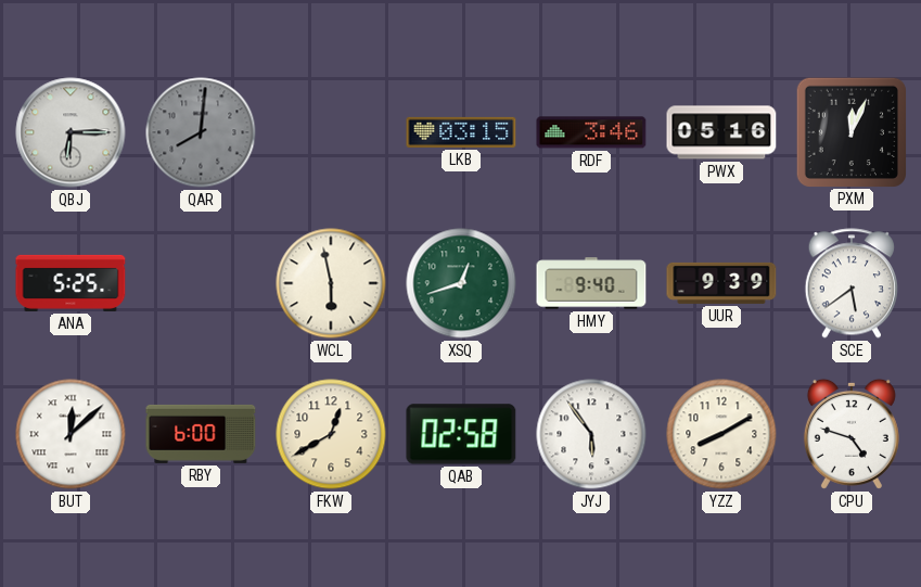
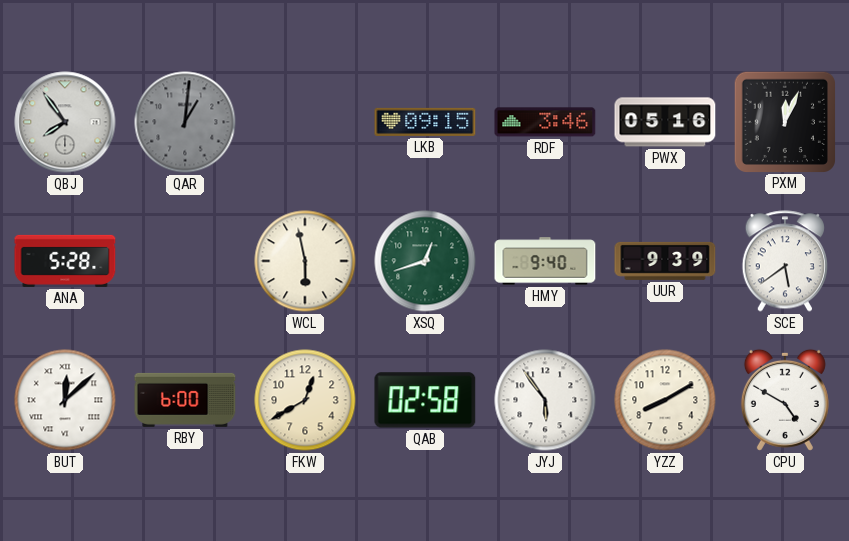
QBJ: 6:15 -> 7:54
QAR: 8:01 -> 1:01
LKB: 03:15 -> 09:15
ANA: 5:25 -> 5:28
CPU: 4:48 -> 4:50
